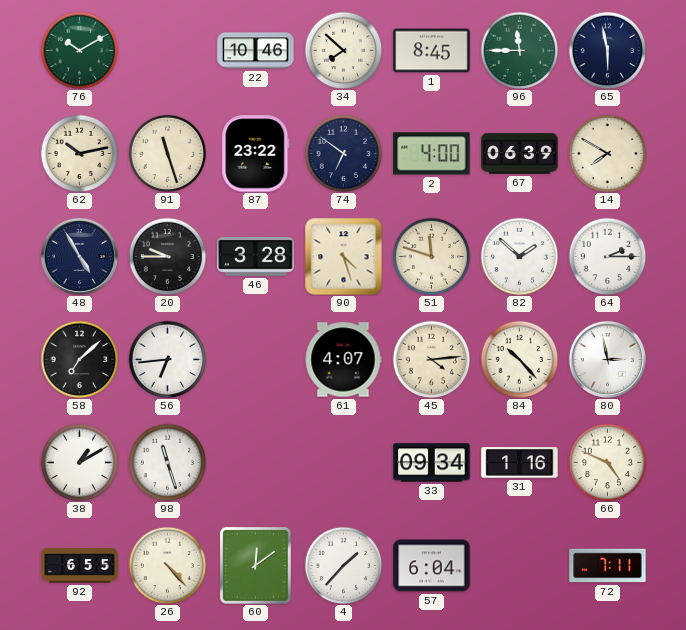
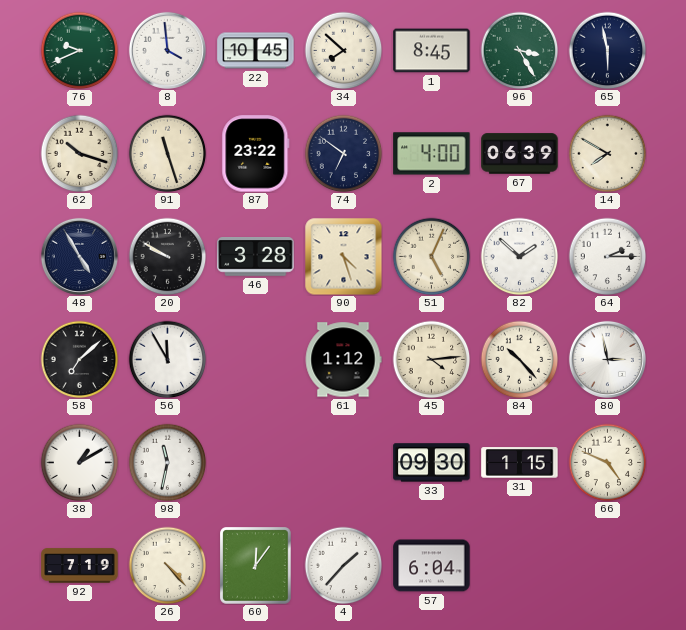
76: 10:10 -> 9:41
8: none -> 3:59
22: 10:46 -> 10:45
96: 11:45 -> 3:25
62: 10:13 -> 10:18
20: 9:45 -> 9:50
51: 11:48 -> 5:04
56: 6:44 -> 11:55
61: 4:07 -> 1:12
98: 11:27 -> 11:32
33: 09:34 -> 09:30
31: 1:16 -> 1:15
92: 6:55 -> 7:19
60: 12:09 -> 12:06
72: 7:11 -> none
